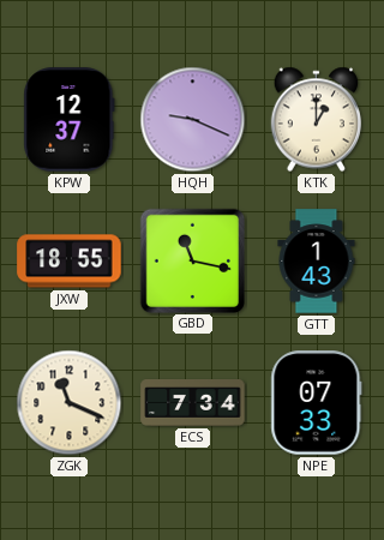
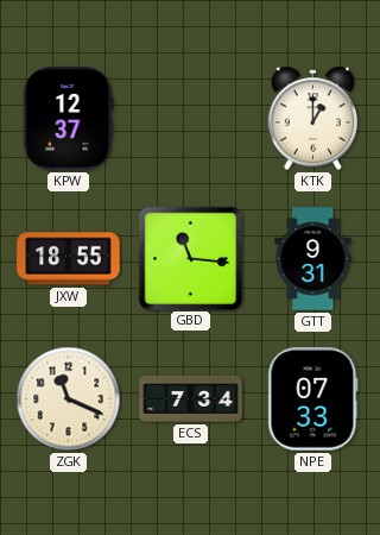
HQH: 9:19 -> none
GBD: 11:17 -> 11:16
GTT: 1:43 -> 9:31
